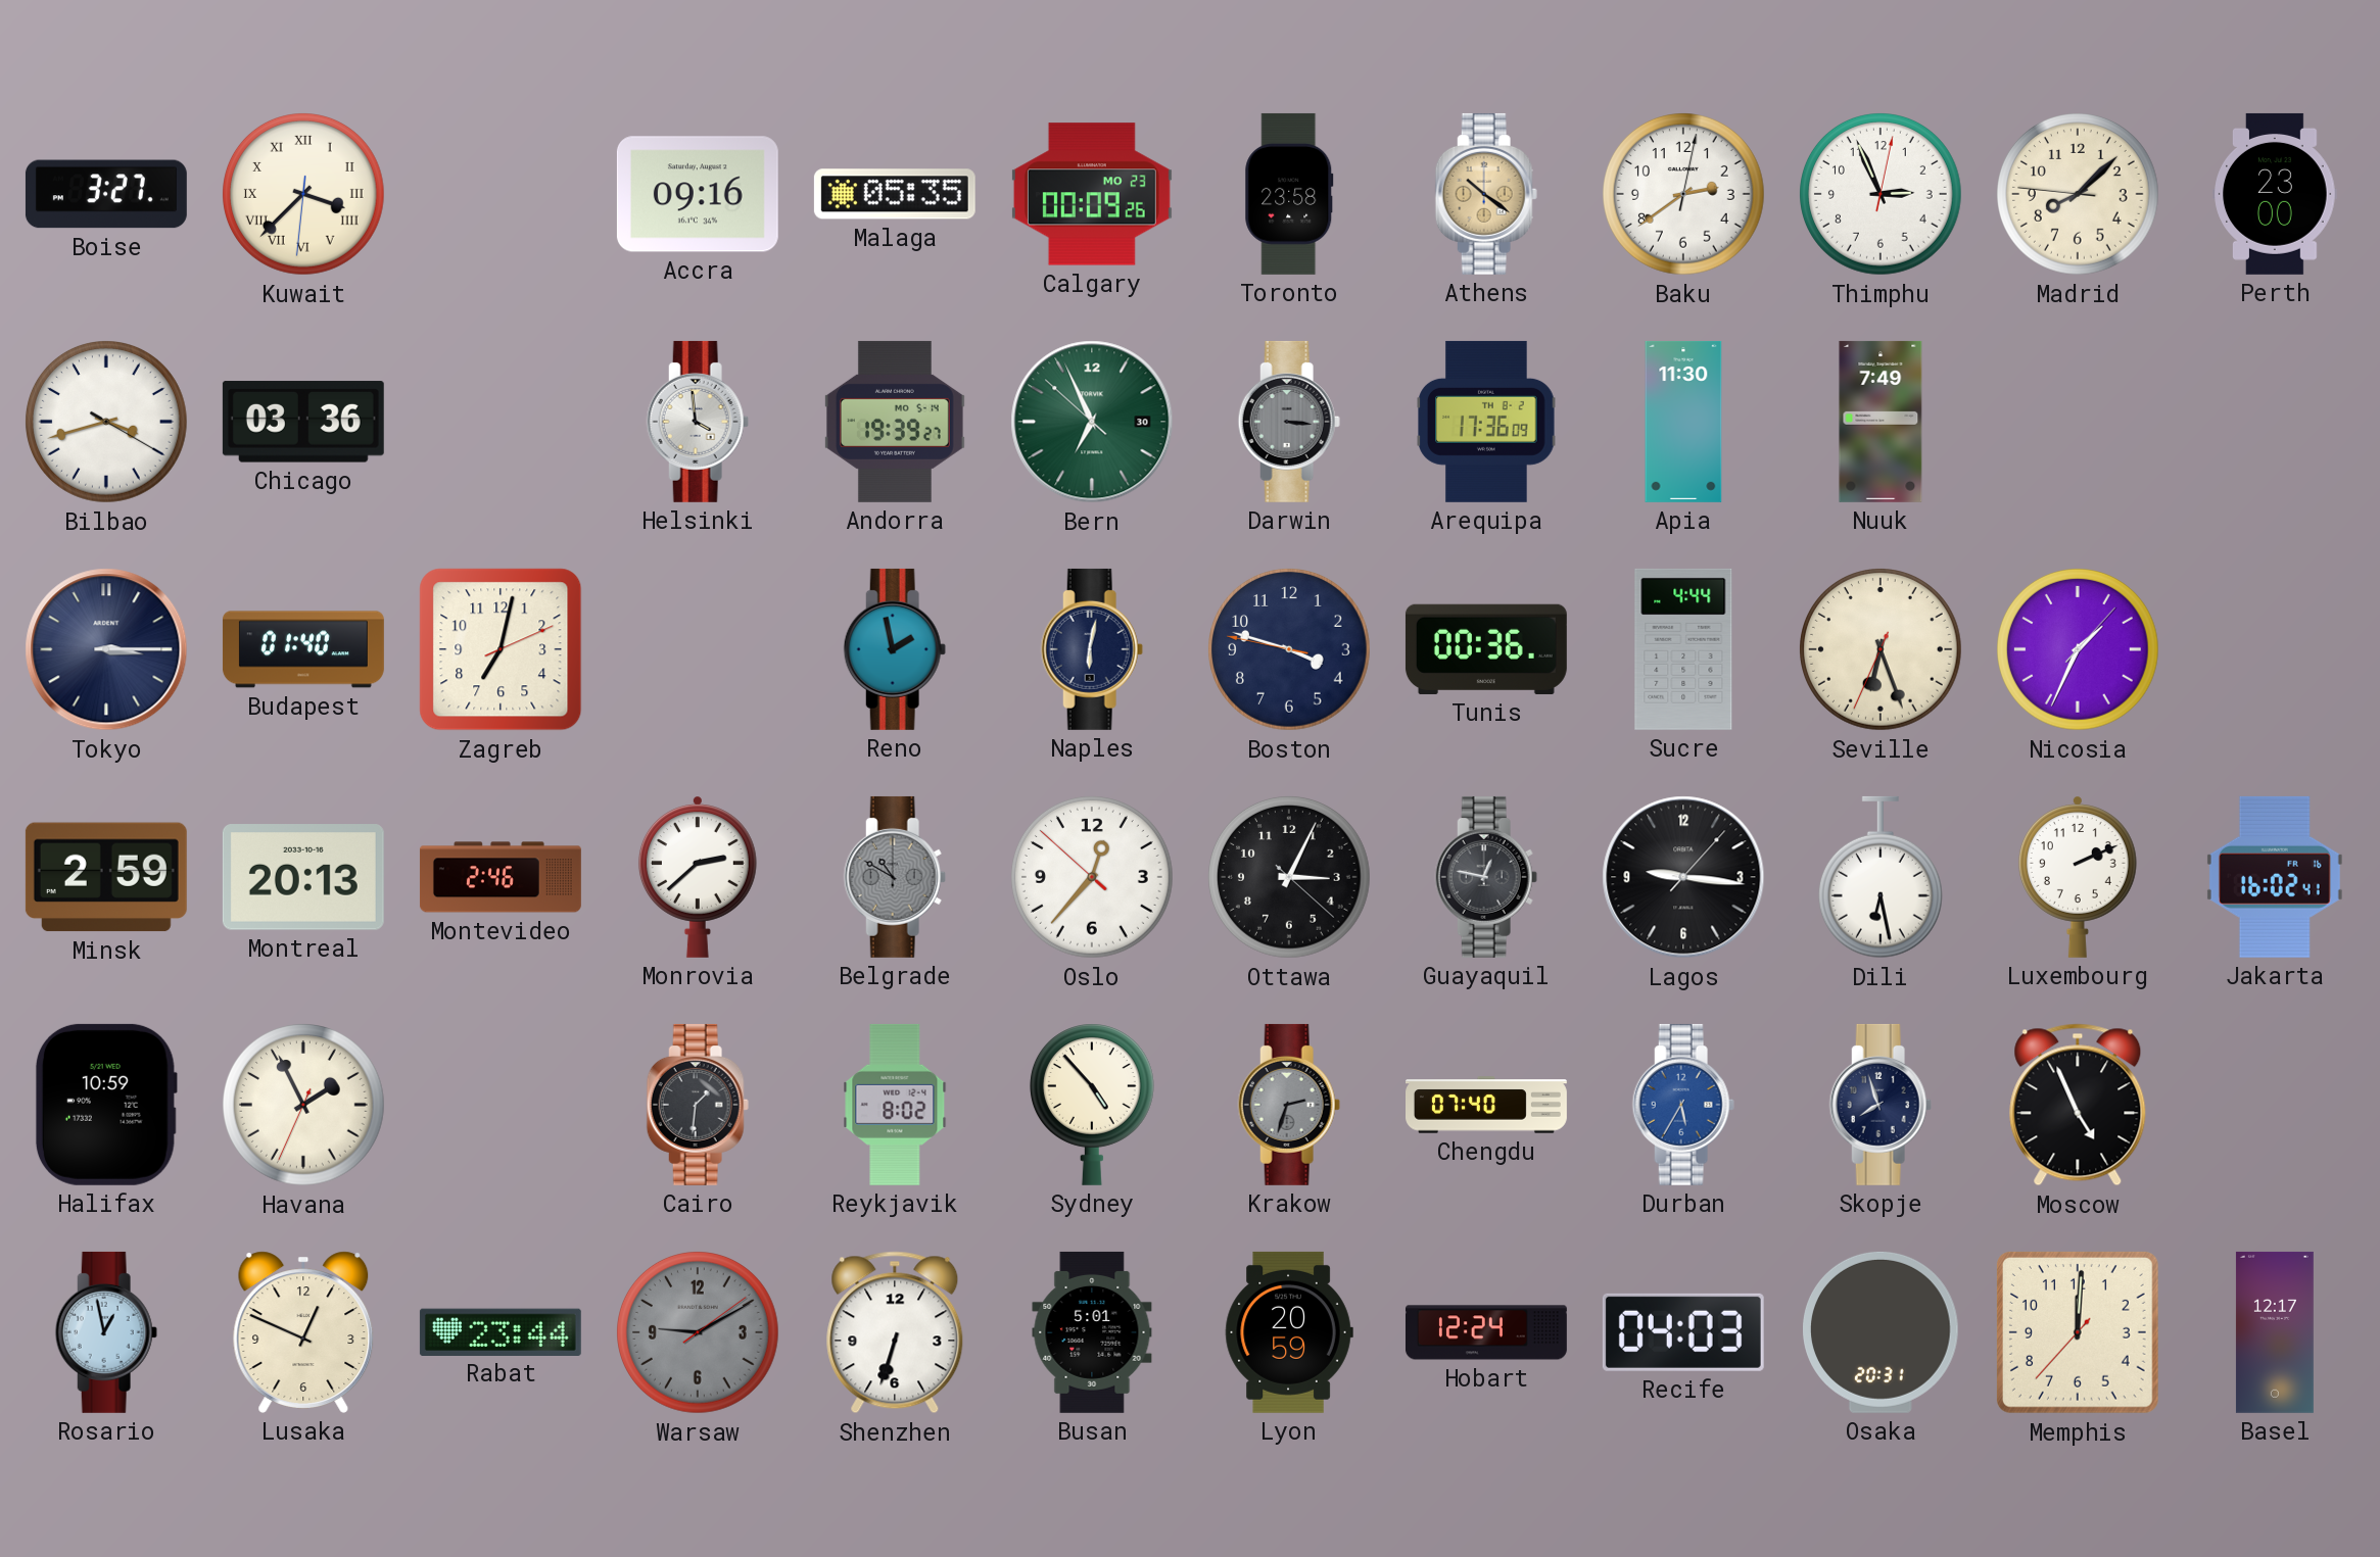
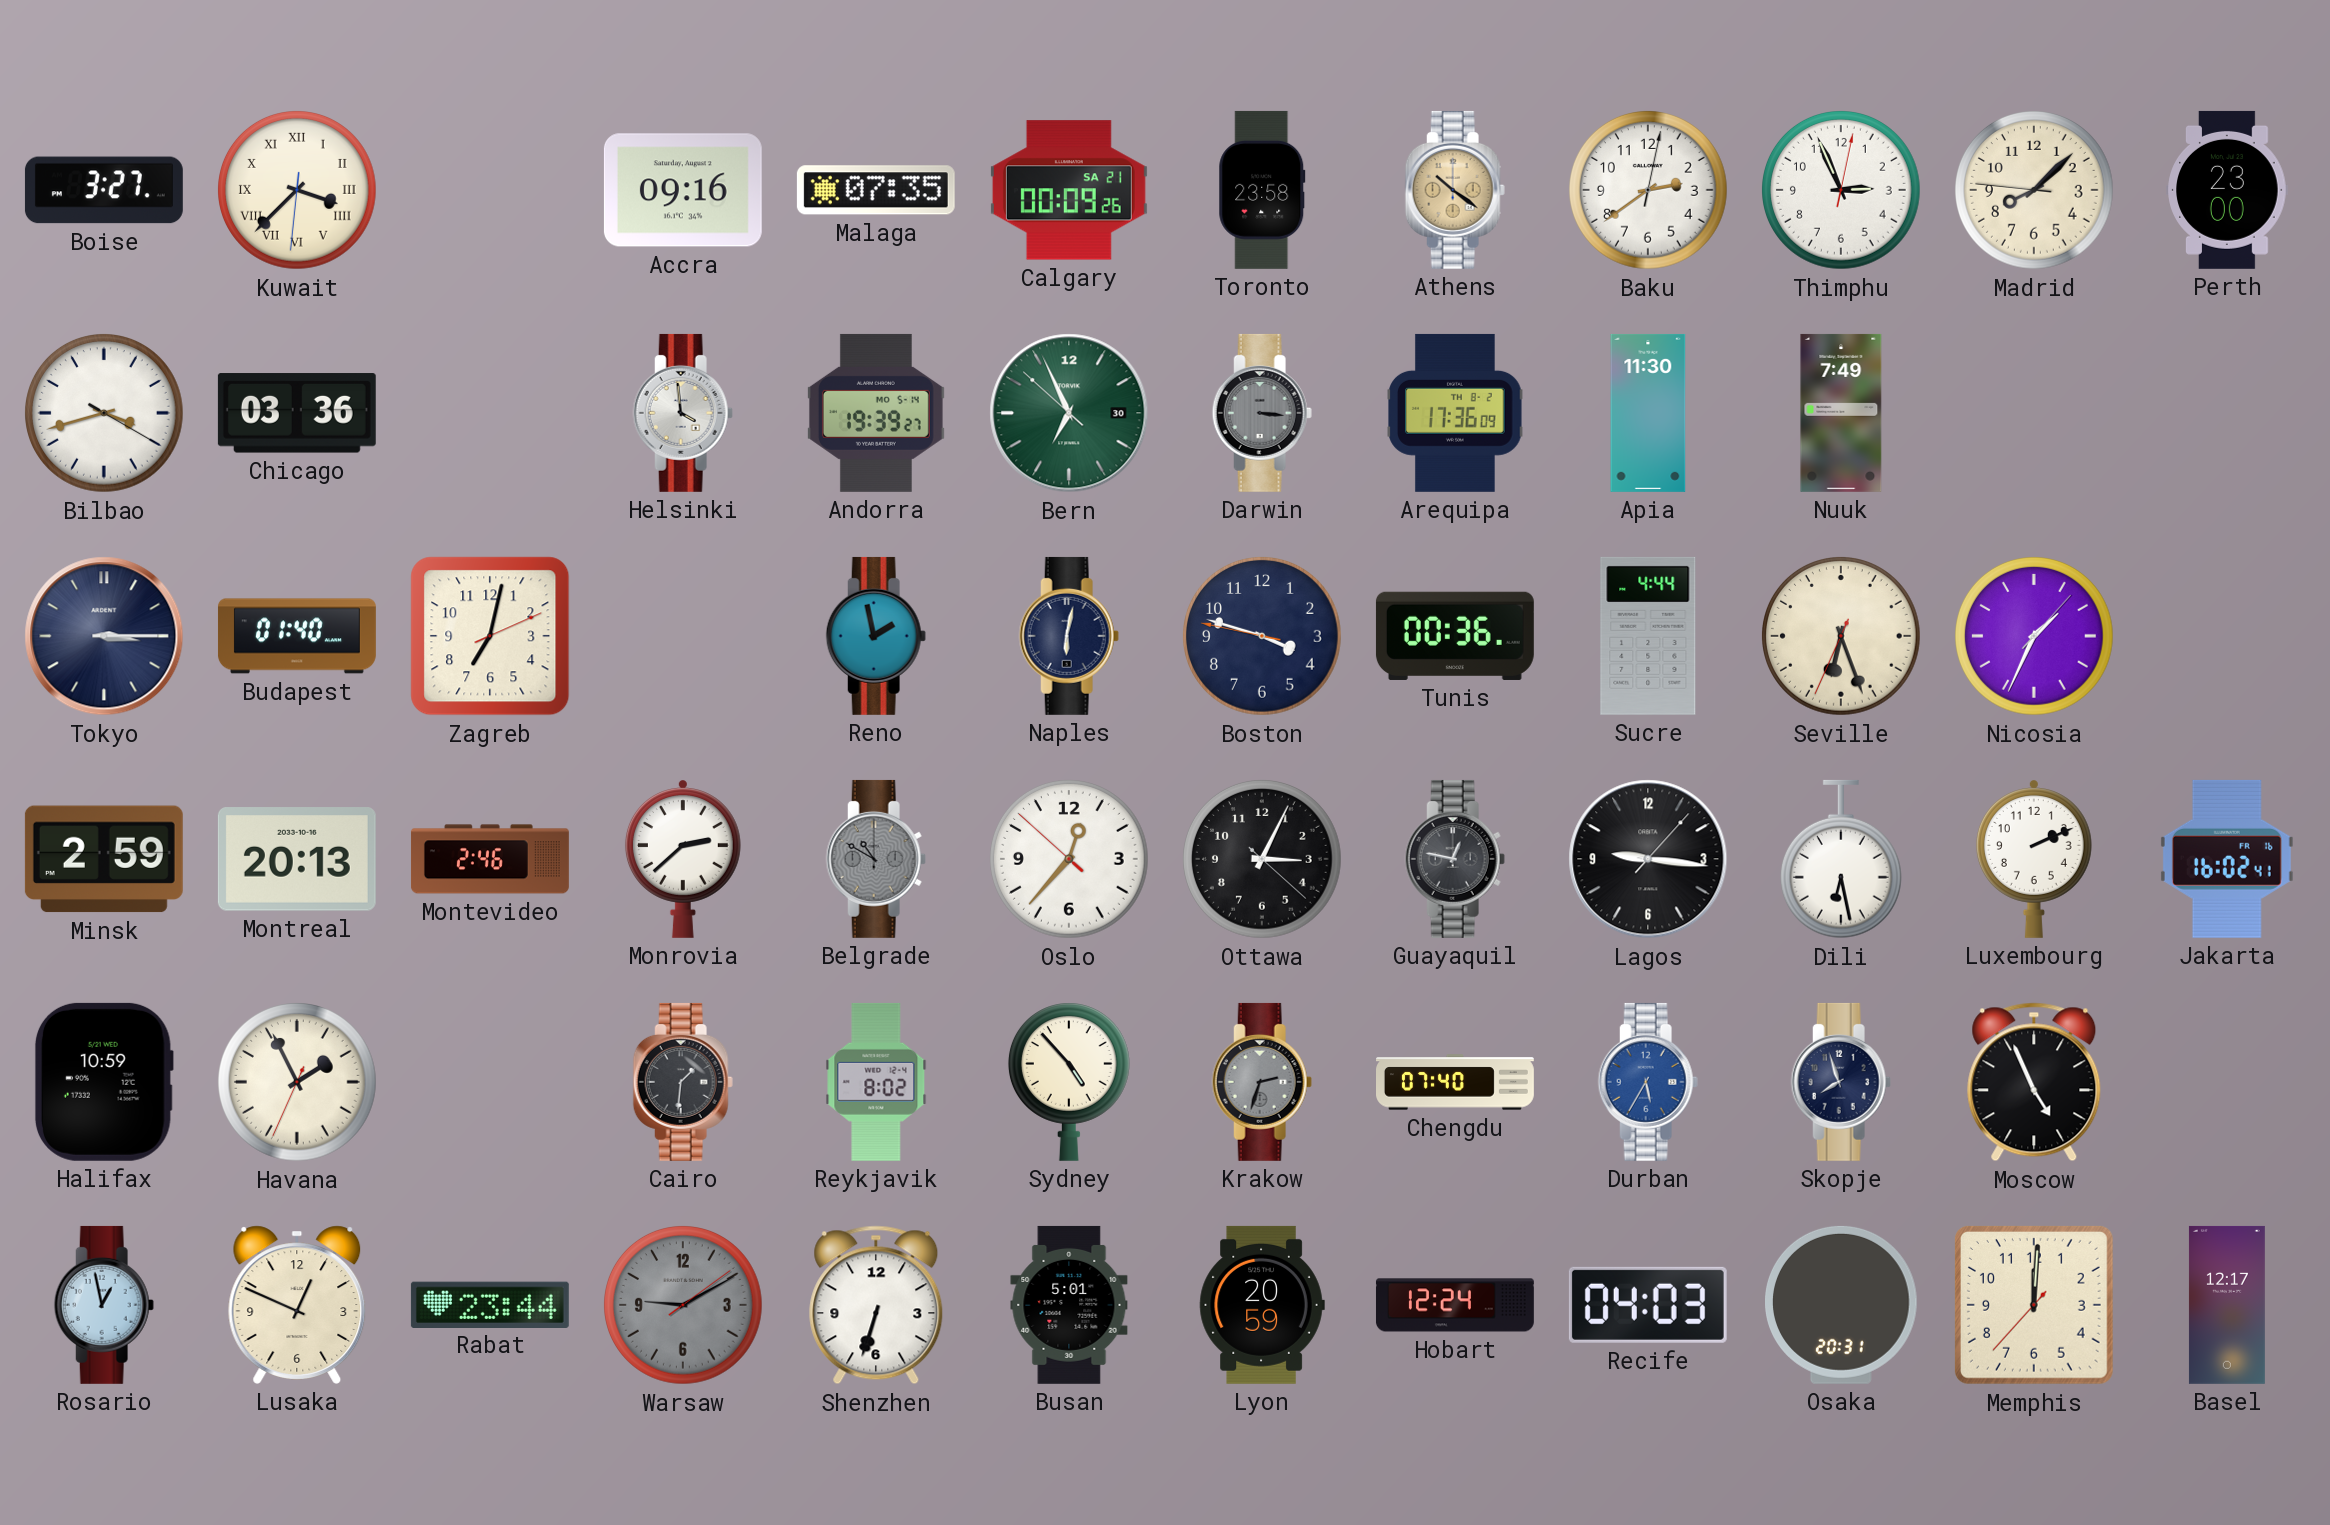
Malaga: 05:35 -> 07:35
Calgary date: MO 23 -> SA 21
